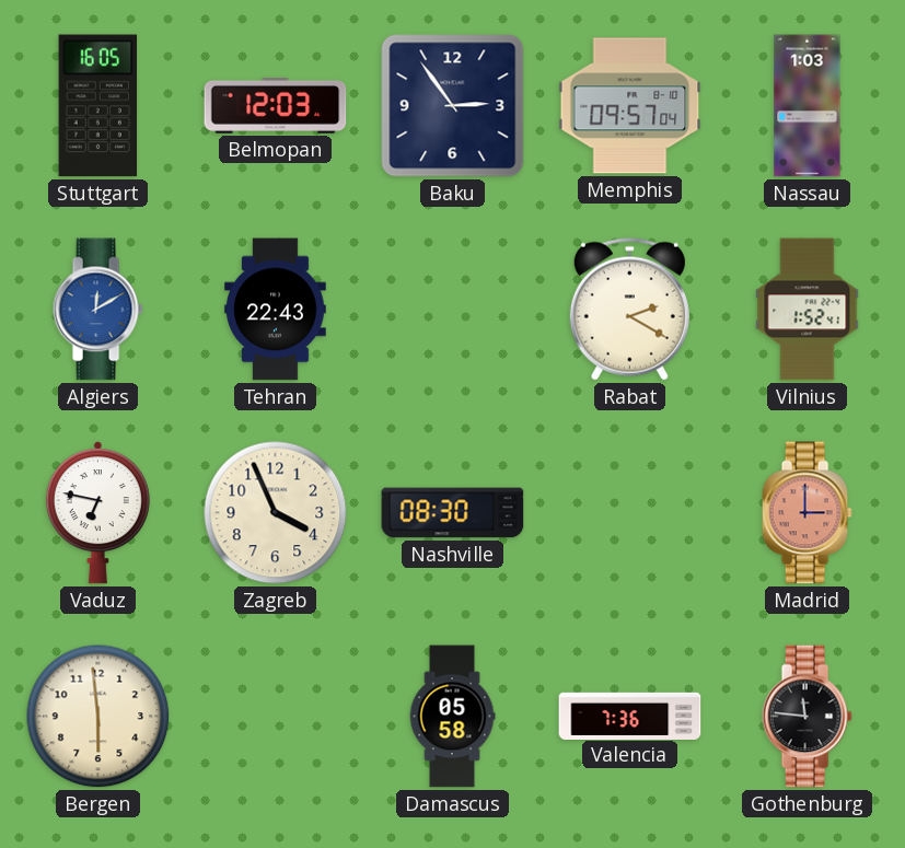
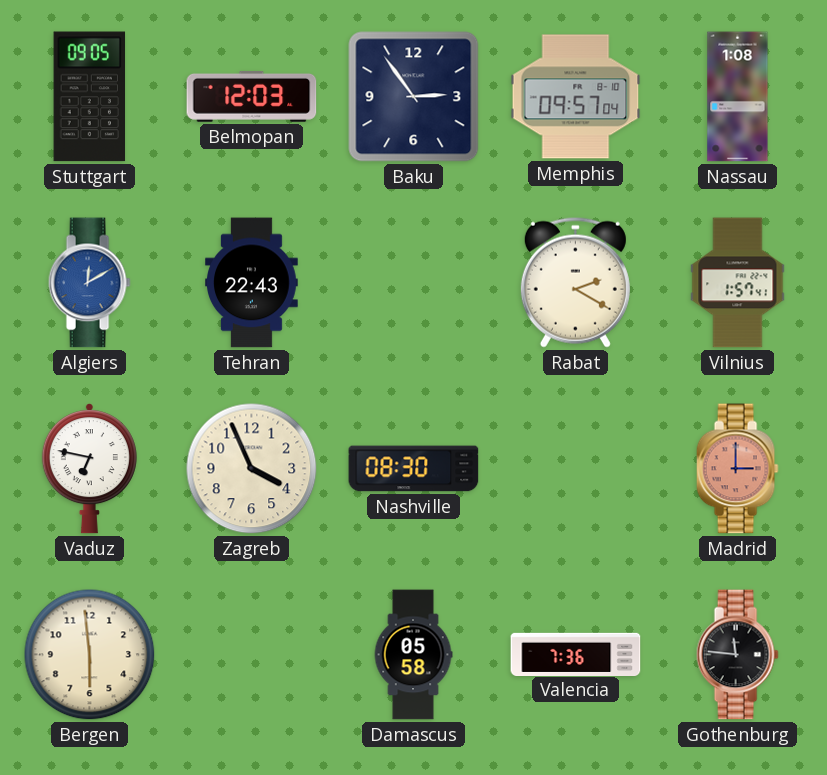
Stuttgart: 16:05 -> 09:05
Nassau: 1:03 -> 1:08
Vilnius: 1:52 -> 1:57
